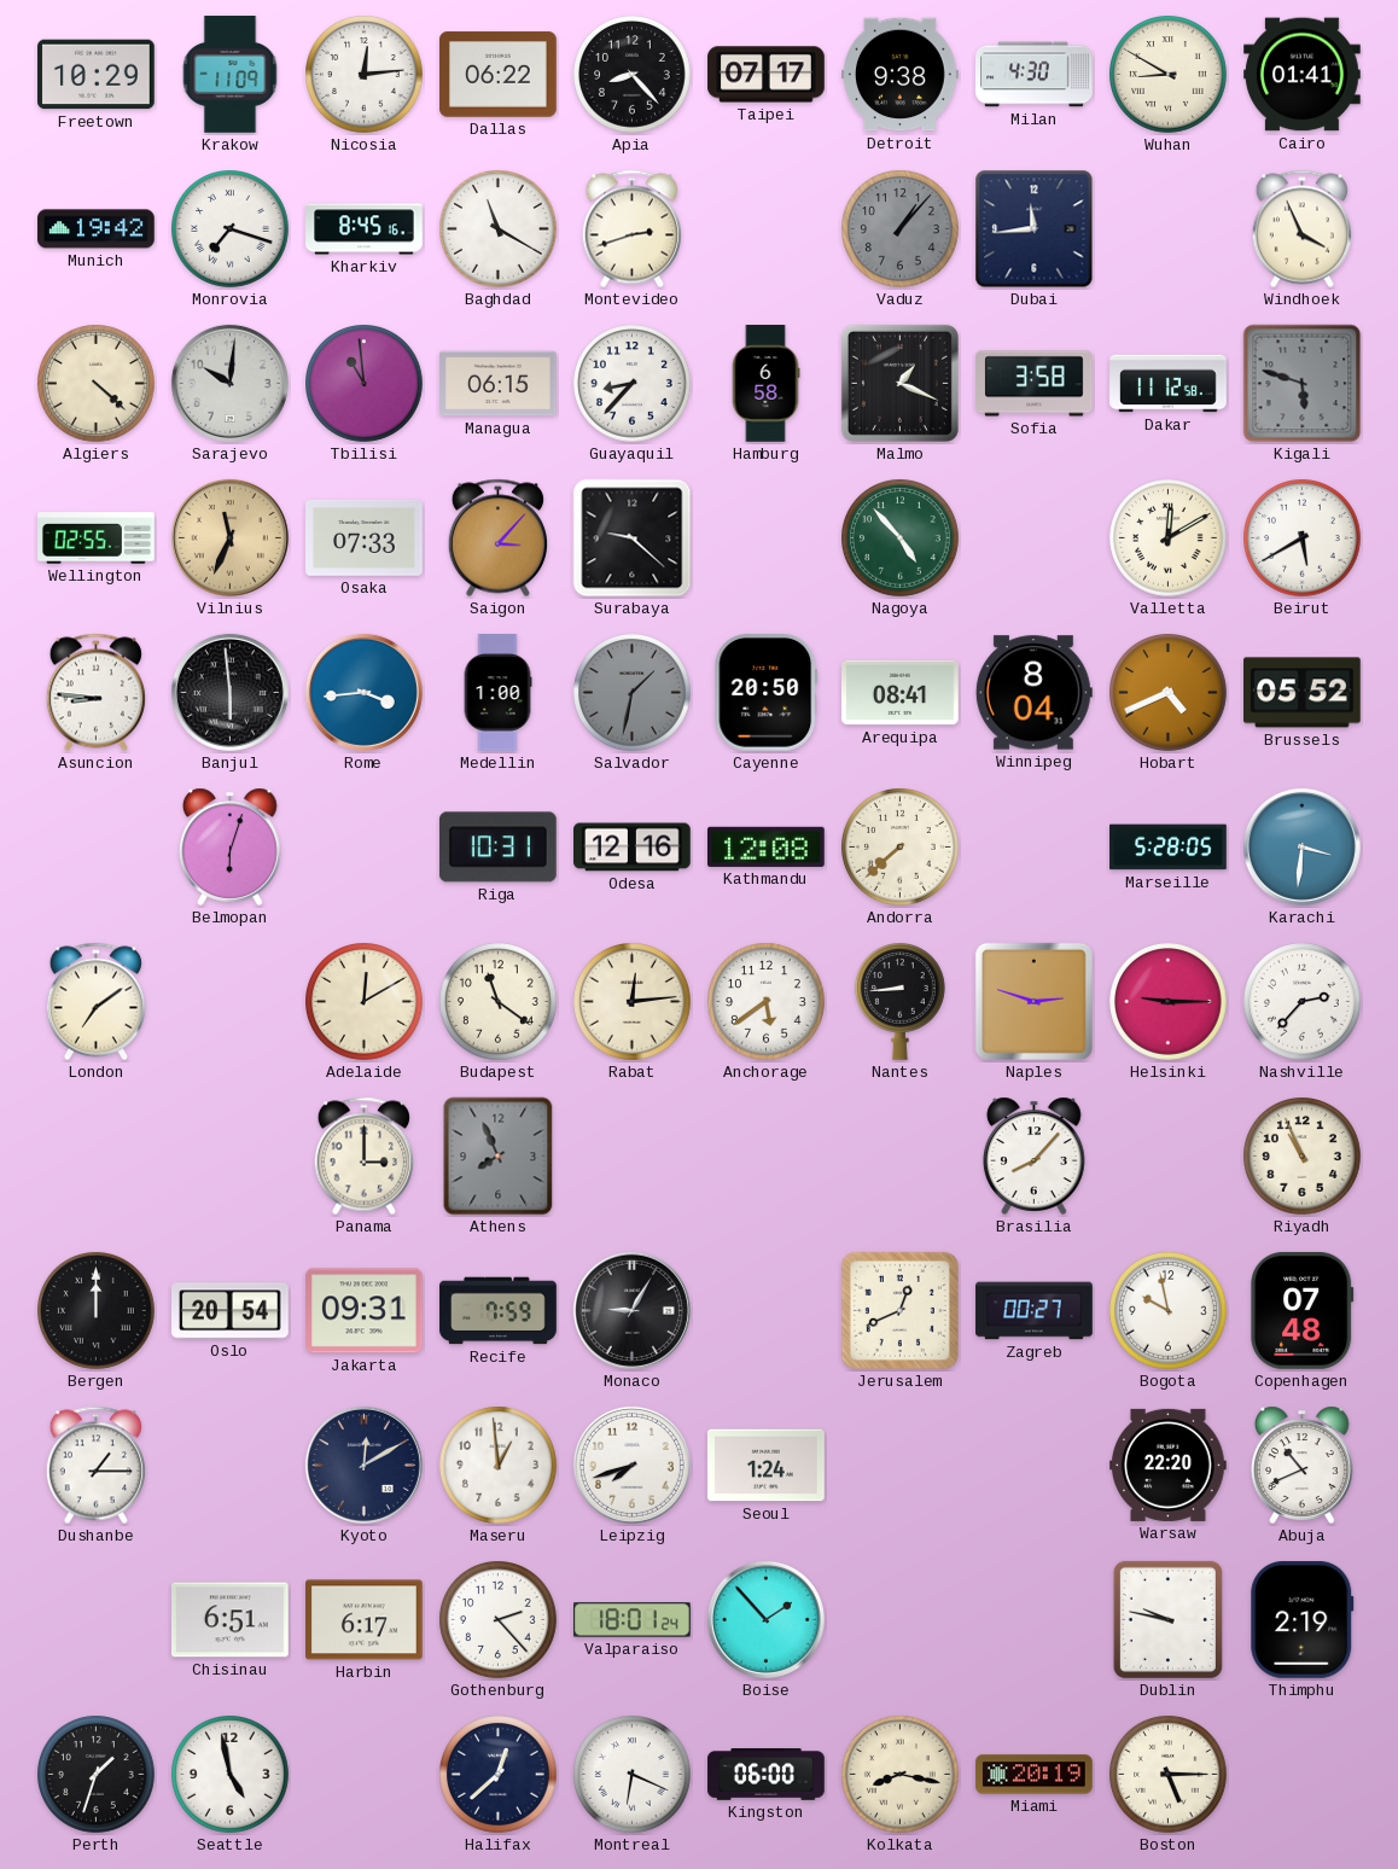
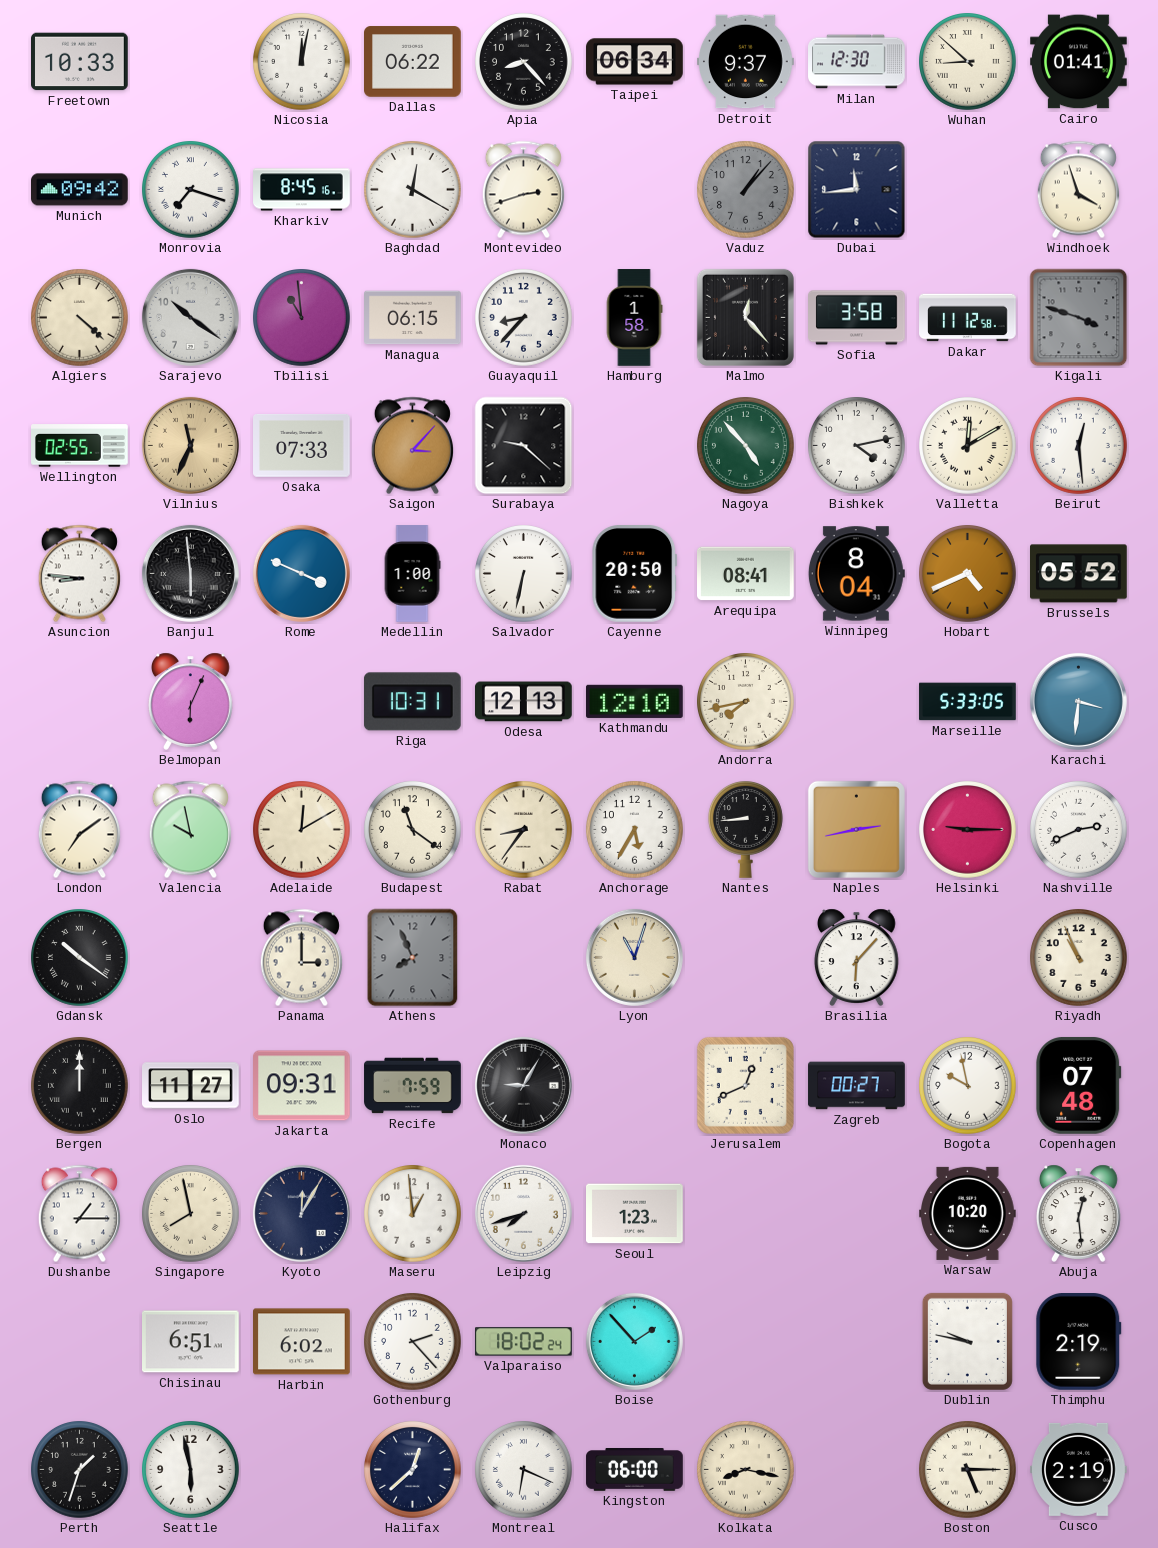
Freetown: 10:29 -> 10:33
Krakow: 11:09 -> none
Nicosia: 12:14 -> 12:02
Taipei: 07:17 -> 06:34
Detroit: 9:38 -> 9:37
Milan: 4:30 -> 12:30
Wuhan: 8:50 -> 8:52
Munich: 19:42 -> 09:42
Baghdad: 11:20 -> 12:20
Windhoek: 3:56 -> 3:57
Sarajevo: 10:01 -> 10:21
Hamburg: 6:58 -> 1:58
Malmo: 1:19 -> 12:23
Kigali: 5:48 -> 3:48
Bishkek: none -> 4:13
Beirut: 5:40 -> 12:29
Rome: 3:44 -> 3:49
Salvador: 1:32 -> 6:32
Salvador dial: grey -> white
Belmopan: 6:03 -> 6:04
Odesa: 12:16 -> 12:13
Kathmandu: 12:08 -> 12:10
Andorra: 7:38 -> 7:43
Marseille: 5:28 -> 5:33
Valencia: none -> 9:58
Rabat: 12:14 -> 8:36
Anchorage: 5:39 -> 5:35
Naples: 2:48 -> 2:43
Nashville: 2:37 -> 2:41
Gdansk: none -> 10:21
Lyon: none -> 11:03
Brasilia: 8:07 -> 6:07
Oslo: 20:54 -> 11:27
Singapore: none -> 7:58
Kyoto: 12:10 -> 12:05
Seoul: 1:24 -> 1:23
Warsaw: 22:20 -> 10:20
Abuja: 10:41 -> 12:29
Harbin: 6:17 -> 6:02
Valparaiso: 18:01 -> 18:02
Seattle: 4:58 -> 5:58
Miami: 20:19 -> none
Cusco: none -> 2:19
